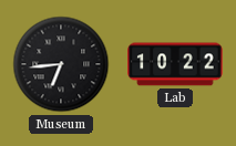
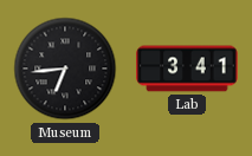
Lab: 10:22 -> 3:41
